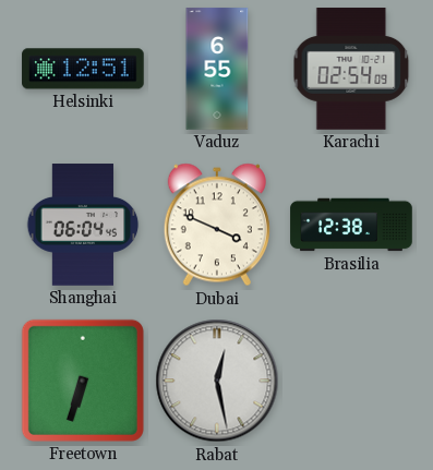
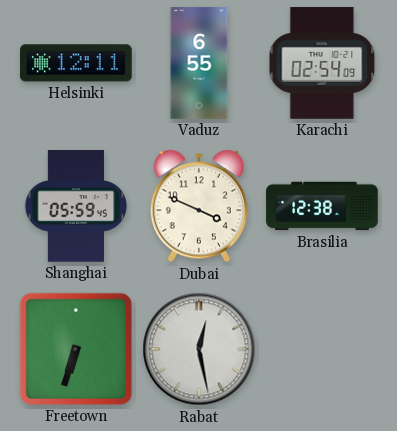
Helsinki: 12:51 -> 12:11
Shanghai: 06:04 -> 05:59
